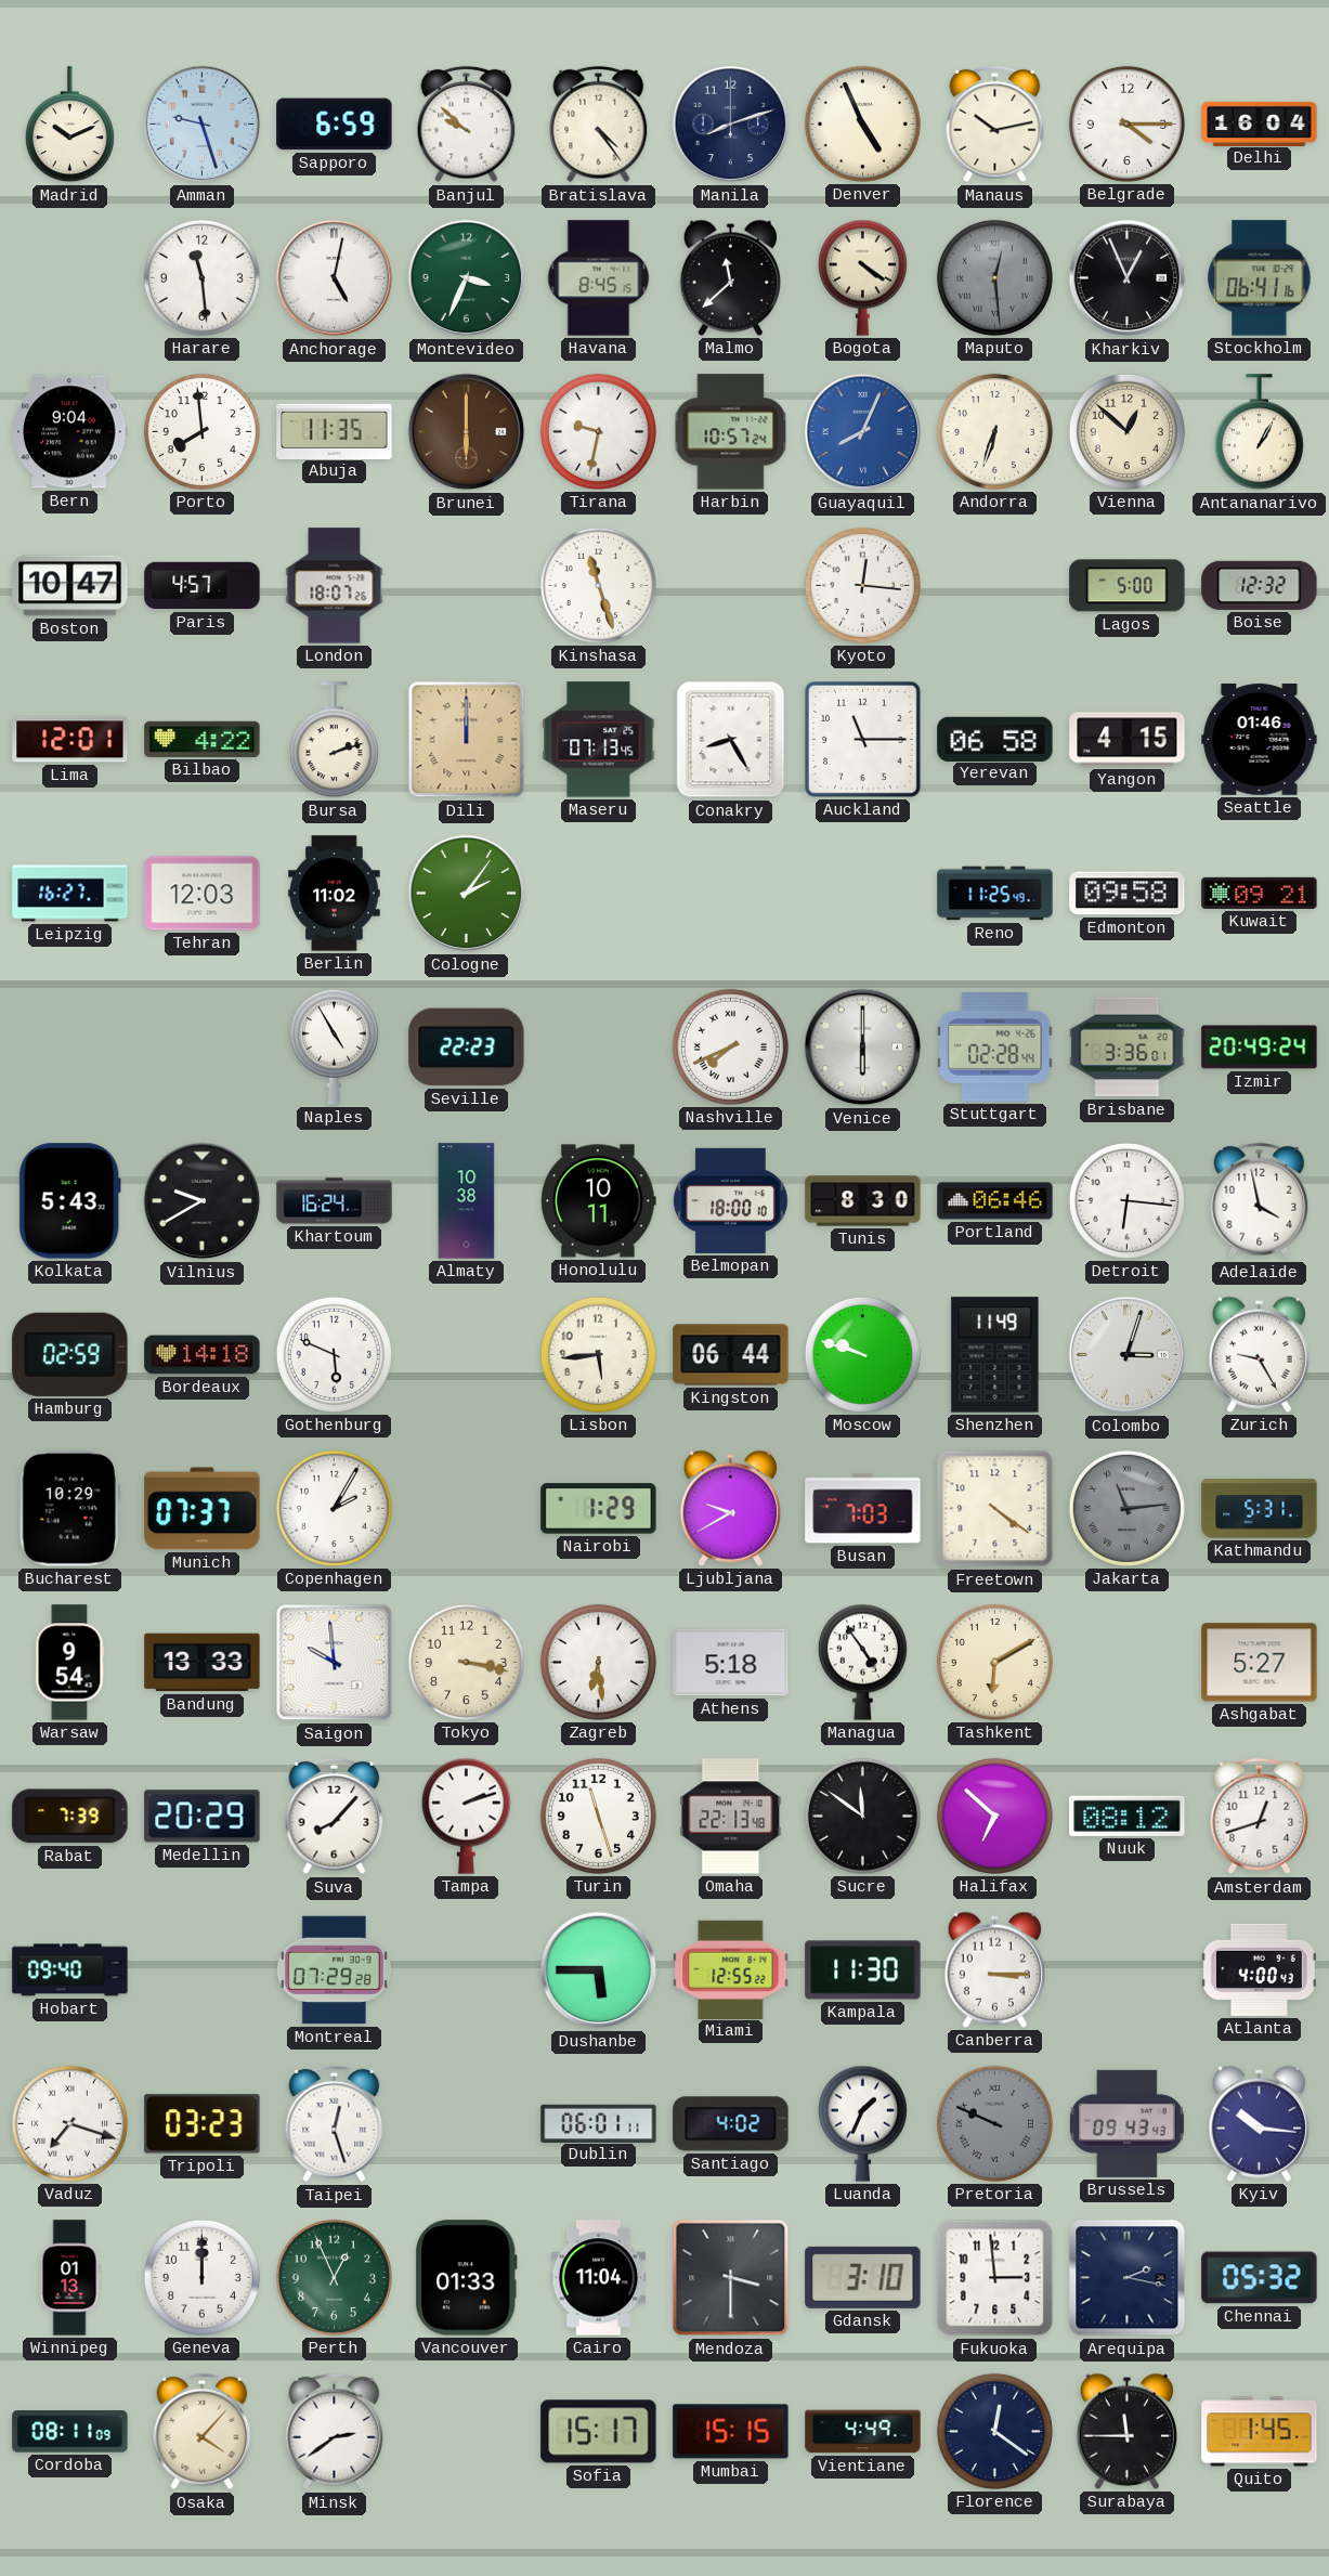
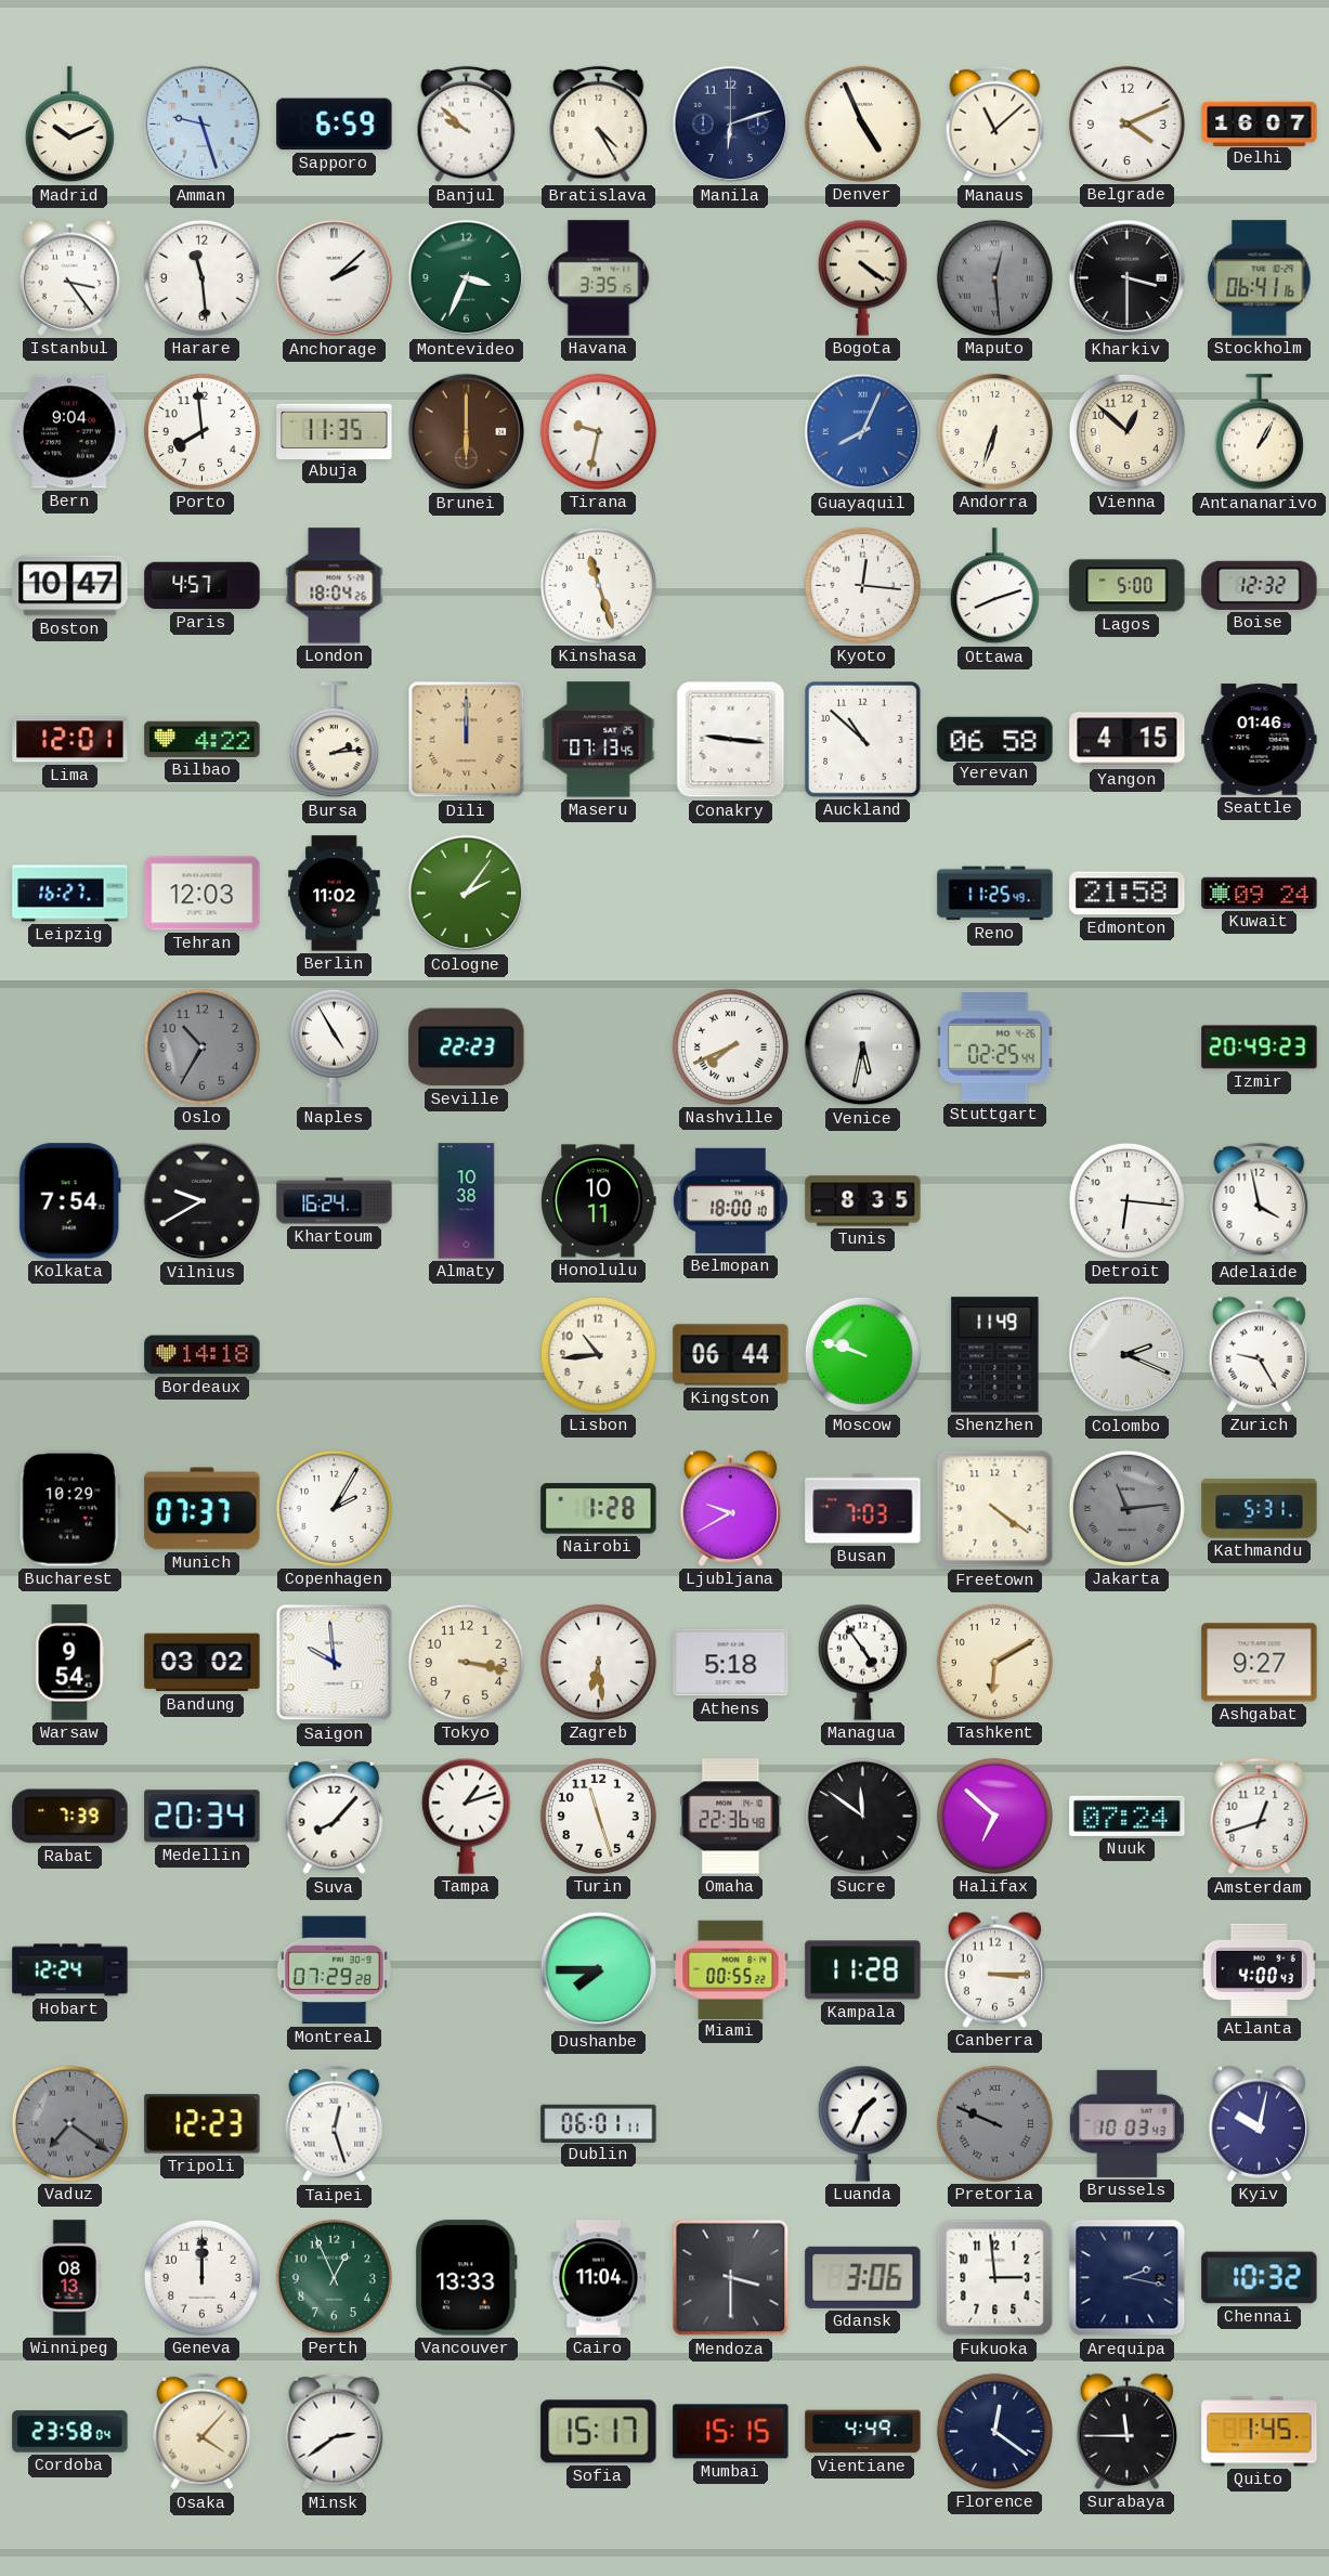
Bratislava: 4:24 -> 4:25
Manila: 8:12 -> 6:12
Manaus: 10:13 -> 11:08
Belgrade: 4:15 -> 4:11
Delhi: 16:04 -> 16:07
Istanbul: none -> 3:24
Anchorage: 5:02 -> 2:08
Havana: 8:45 -> 3:35
Malmo: 11:38 -> none
Kharkiv: 12:56 -> 3:30
Harbin: 10:57 -> none
London: 18:07 -> 18:04
Ottawa: none -> 8:12
Bursa: 2:12 -> 2:14
Conakry: 8:25 -> 9:16
Auckland: 11:15 -> 10:52
Edmonton: 09:58 -> 21:58
Kuwait: 09:21 -> 09:24
Oslo: none -> 10:35
Venice: 6:00 -> 5:32
Stuttgart: 02:28 -> 02:25
Brisbane: 3:36 -> none
Izmir: 20:49:24 -> 20:49:23
Kolkata: 5:43 -> 7:54
Tunis: 8:30 -> 8:35
Portland: 06:46 -> none
Hamburg: 02:59 -> none
Gothenburg: 5:49 -> none
Lisbon: 5:44 -> 10:44
Colombo: 3:03 -> 2:19
Nairobi: 1:29 -> 1:28
Bandung: 13:33 -> 03:02
Ashgabat: 5:27 -> 9:27
Medellin: 20:29 -> 20:34
Tampa: 2:12 -> 1:12
Omaha: 22:13 -> 22:36
Nuuk: 08:12 -> 07:24
Hobart: 09:40 -> 12:24
Dushanbe: 5:45 -> 7:45
Miami: 12:55 -> 00:55
Kampala: 11:30 -> 11:28
Vaduz: 7:18 -> 7:21
Vaduz dial: white -> grey
Tripoli: 03:23 -> 12:23
Santiago: 4:02 -> none
Brussels: 09:43 -> 10:03
Kyiv: 10:16 -> 10:02
Winnipeg: 01:13 -> 08:13
Vancouver: 01:33 -> 13:33
Gdansk: 3:10 -> 3:06
Chennai: 05:32 -> 10:32
Cordoba: 08:11 -> 23:58
